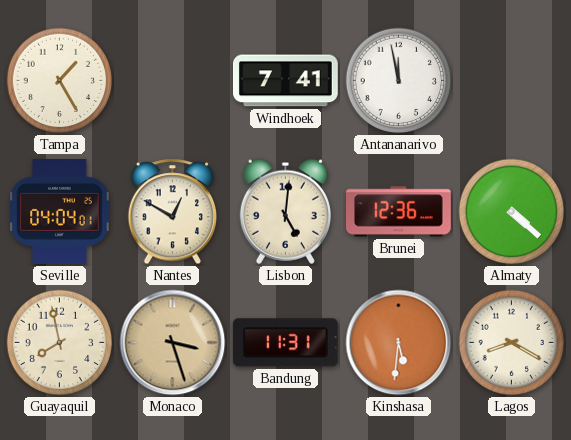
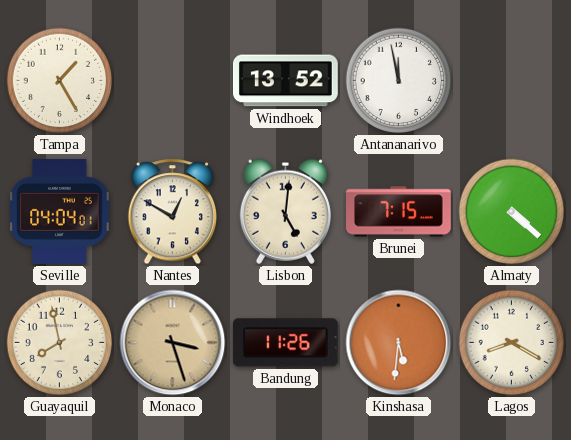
Windhoek: 7:41 -> 13:52
Brunei: 12:36 -> 7:15
Bandung: 11:31 -> 11:26
